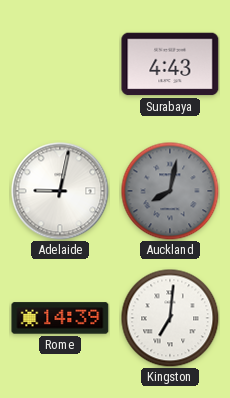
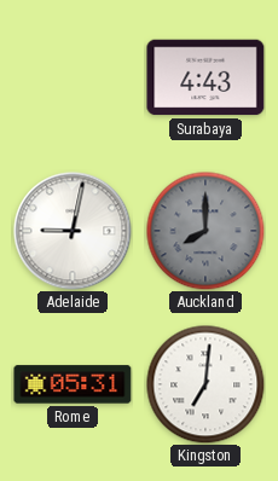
Auckland: 8:02 -> 8:00
Rome: 14:39 -> 05:31
